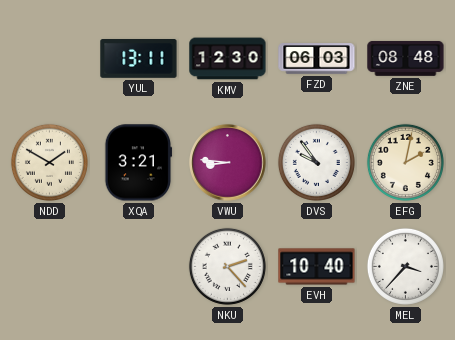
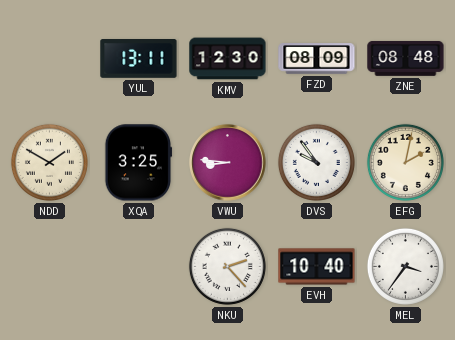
FZD: 06:03 -> 08:09
XQA: 3:21 -> 3:25
MEL: 3:37 -> 3:36
